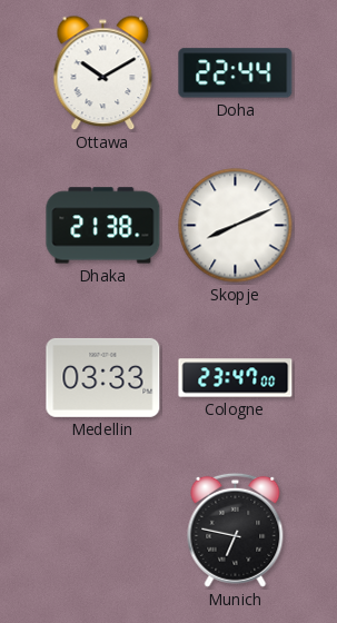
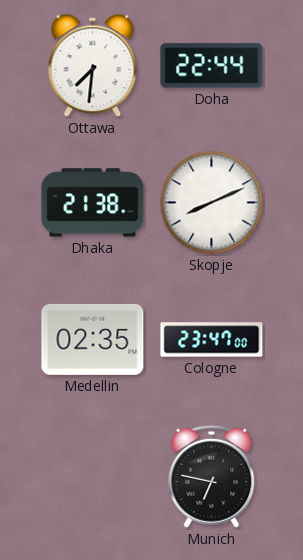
Ottawa: 10:10 -> 7:31
Medellin: 03:33 -> 02:35
